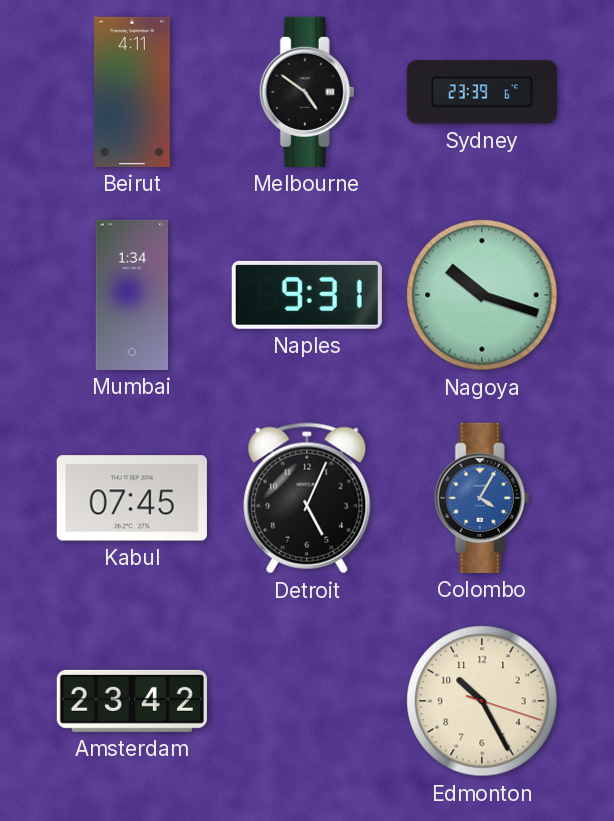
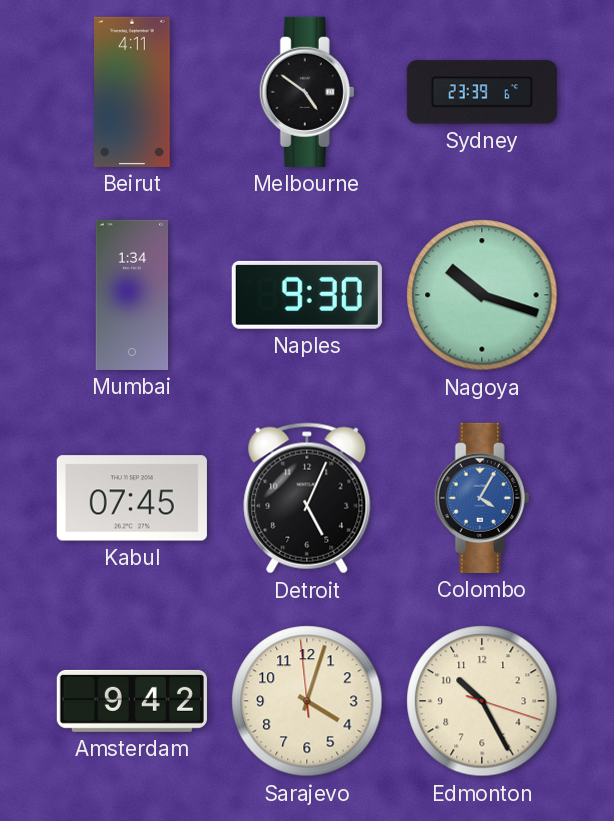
Naples: 9:31 -> 9:30
Amsterdam: 23:42 -> 9:42
Sarajevo: none -> 4:02
